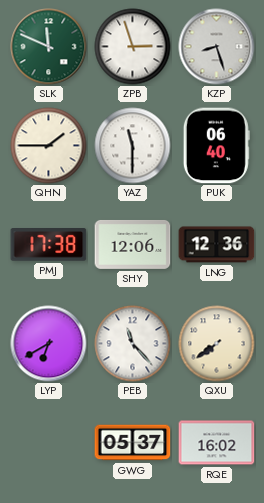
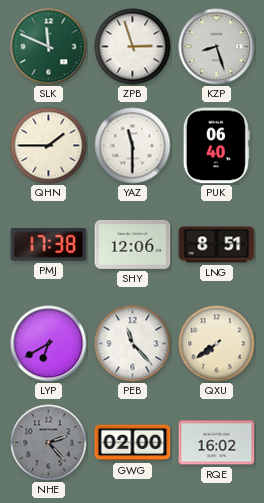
LNG: 12:36 -> 8:51
NHE: none -> 2:23
GWG: 05:37 -> 02:00
